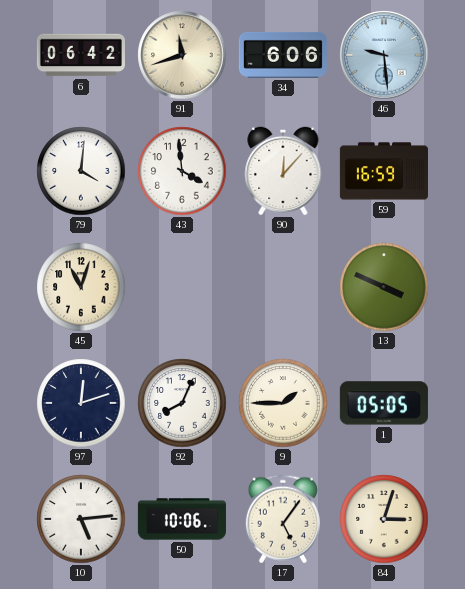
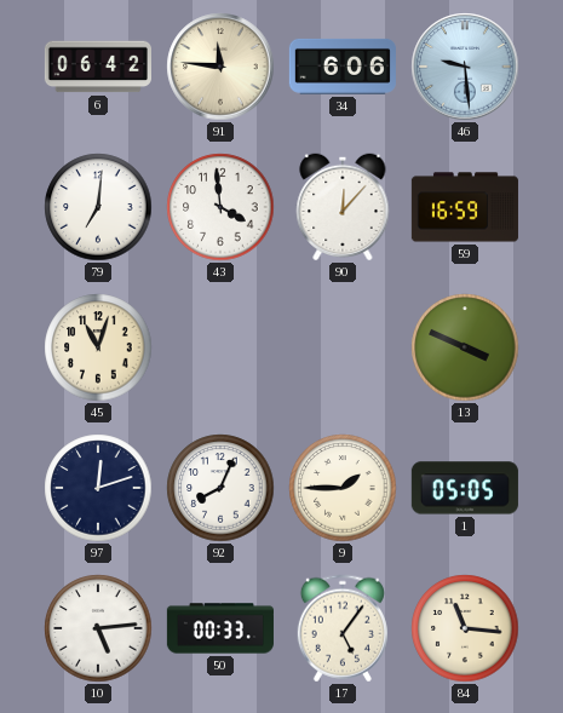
91: 11:42 -> 11:46
79: 4:01 -> 7:01
50: 10:06 -> 00:33
84: 3:03 -> 11:16
